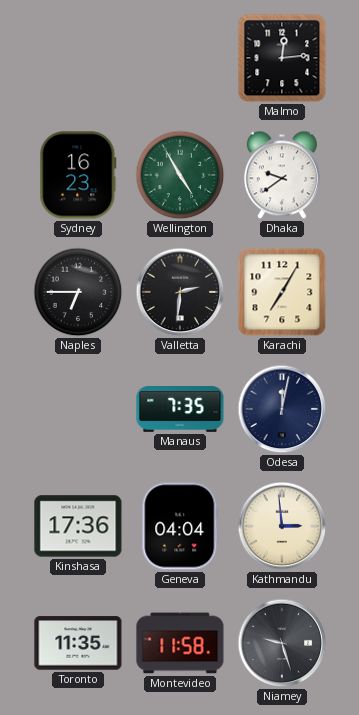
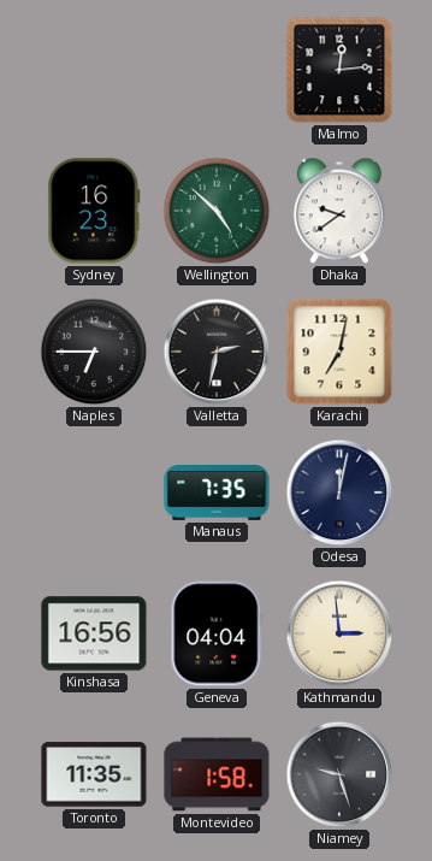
Wellington: 4:55 -> 4:52
Valletta: 2:31 -> 2:32
Karachi: 7:05 -> 7:02
Kinshasa: 17:36 -> 16:56
Montevideo: 11:58 -> 1:58
